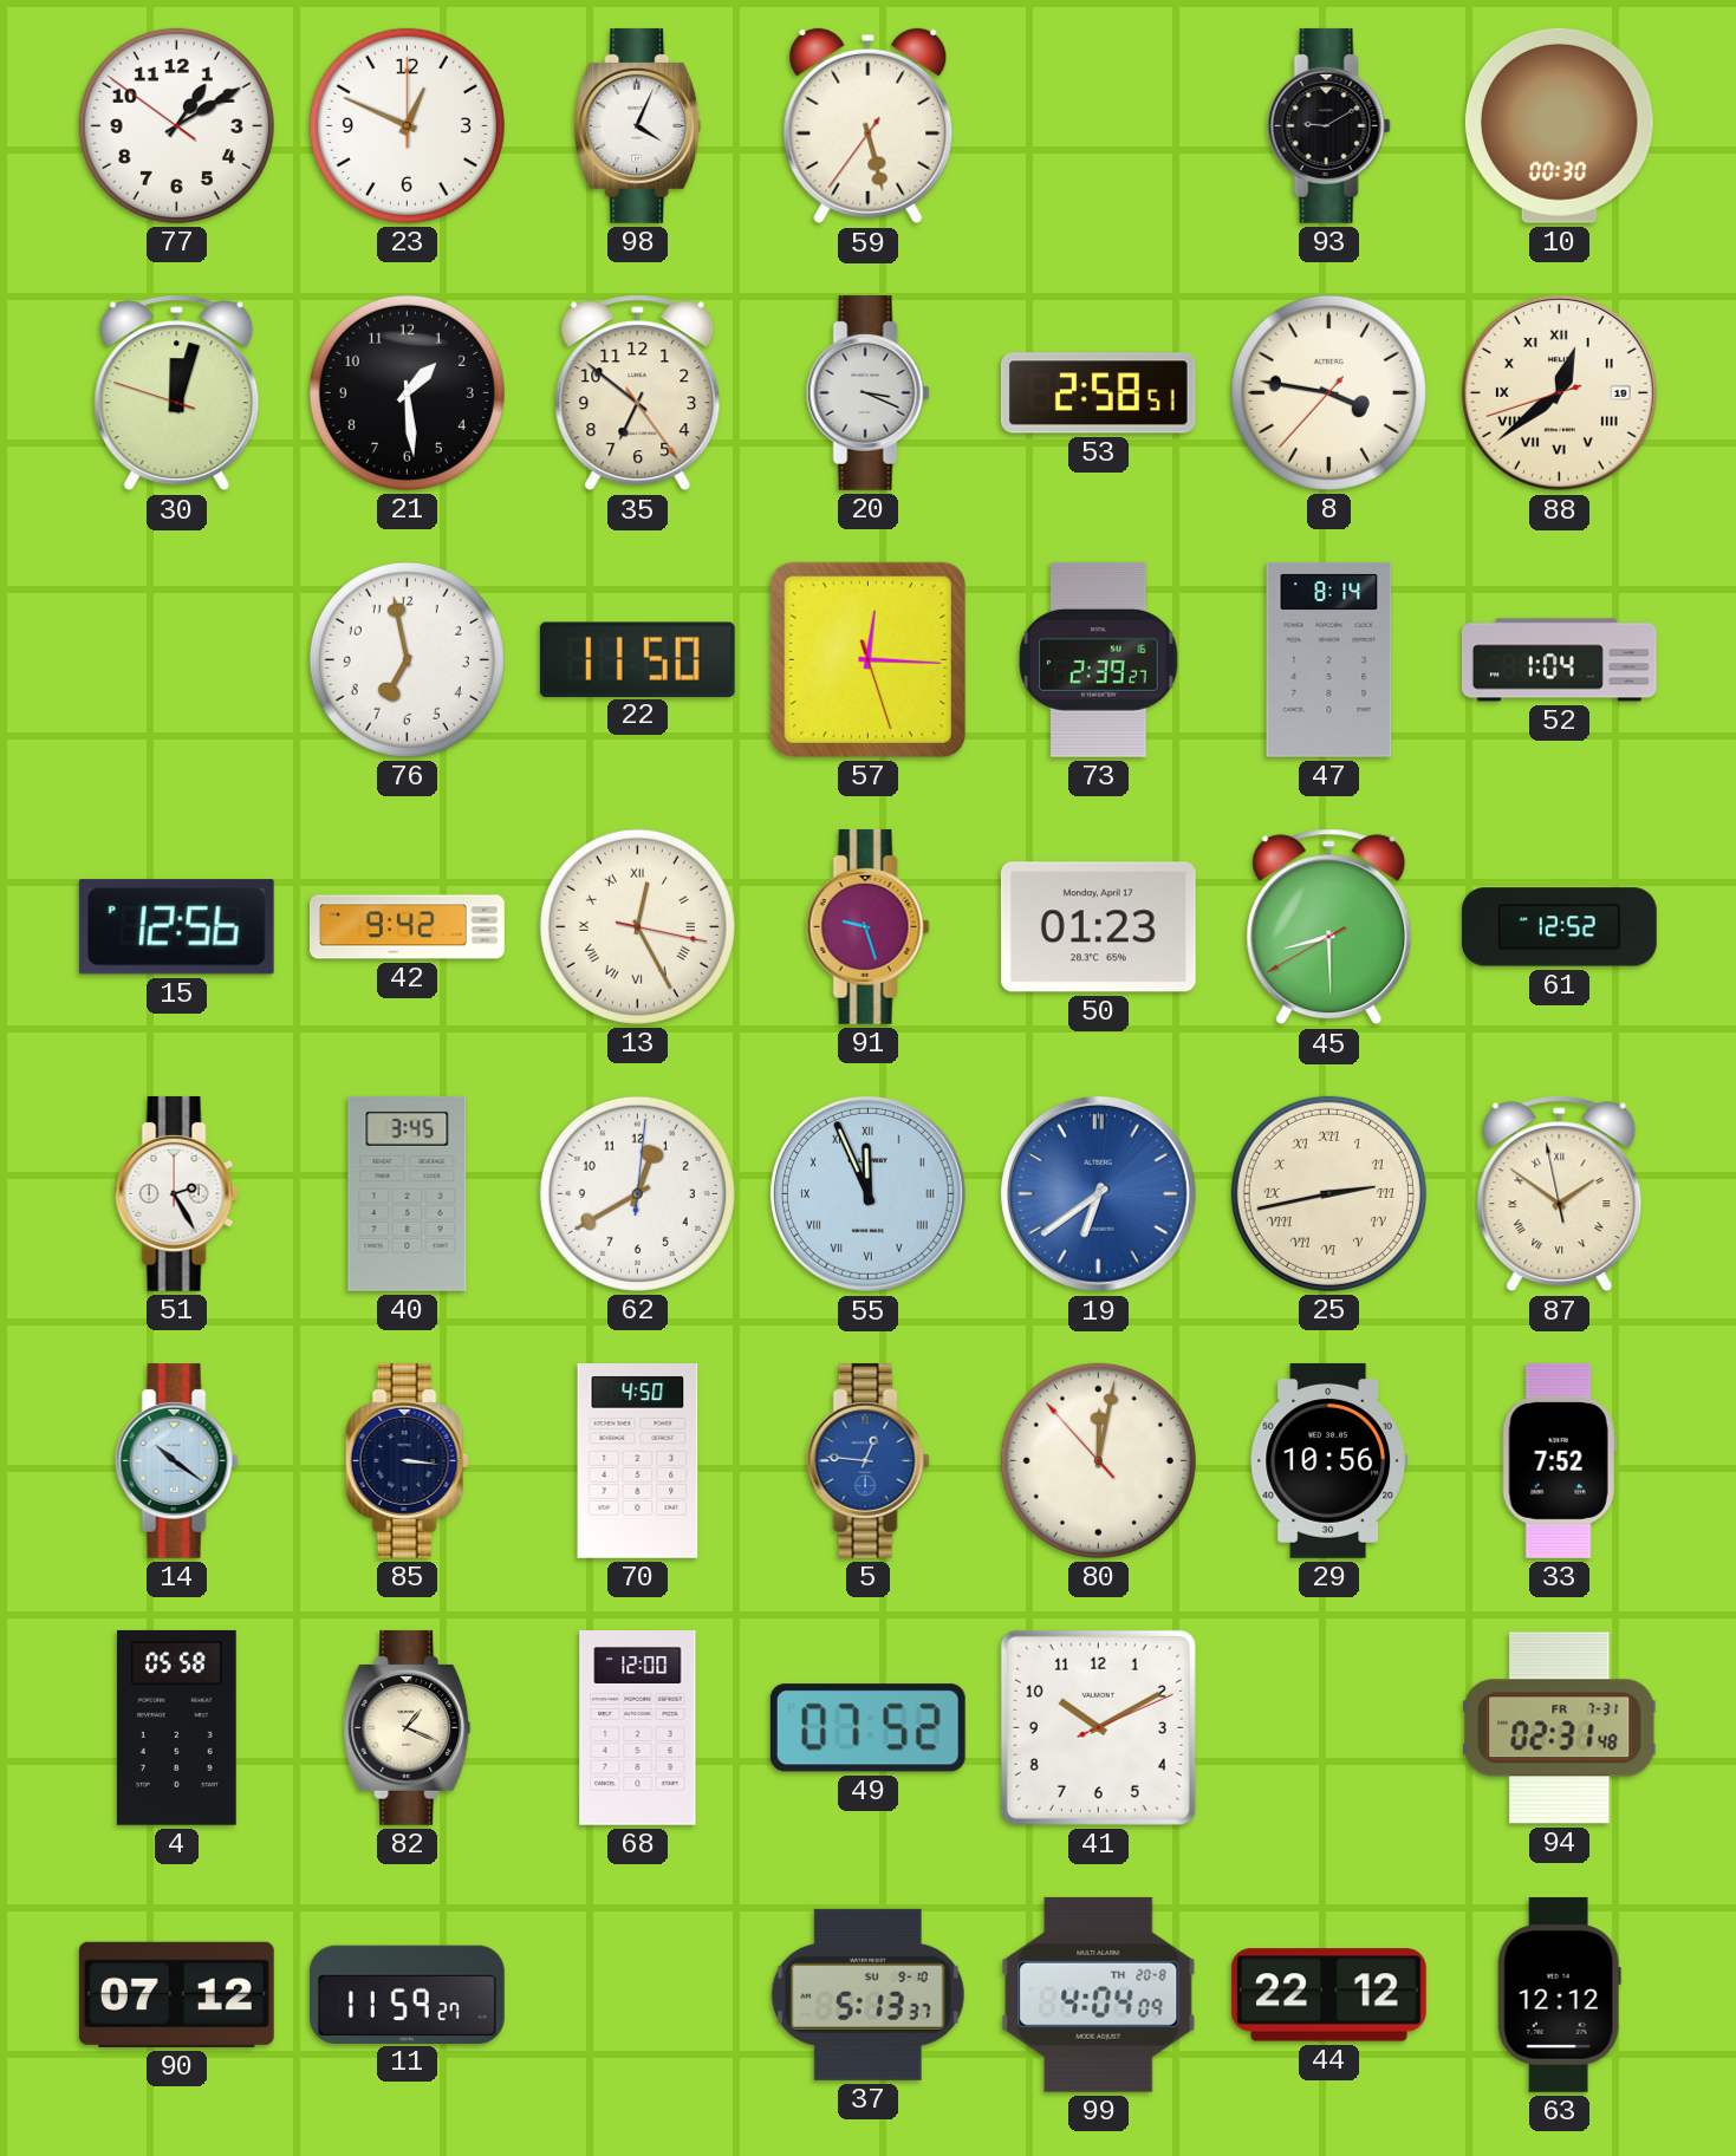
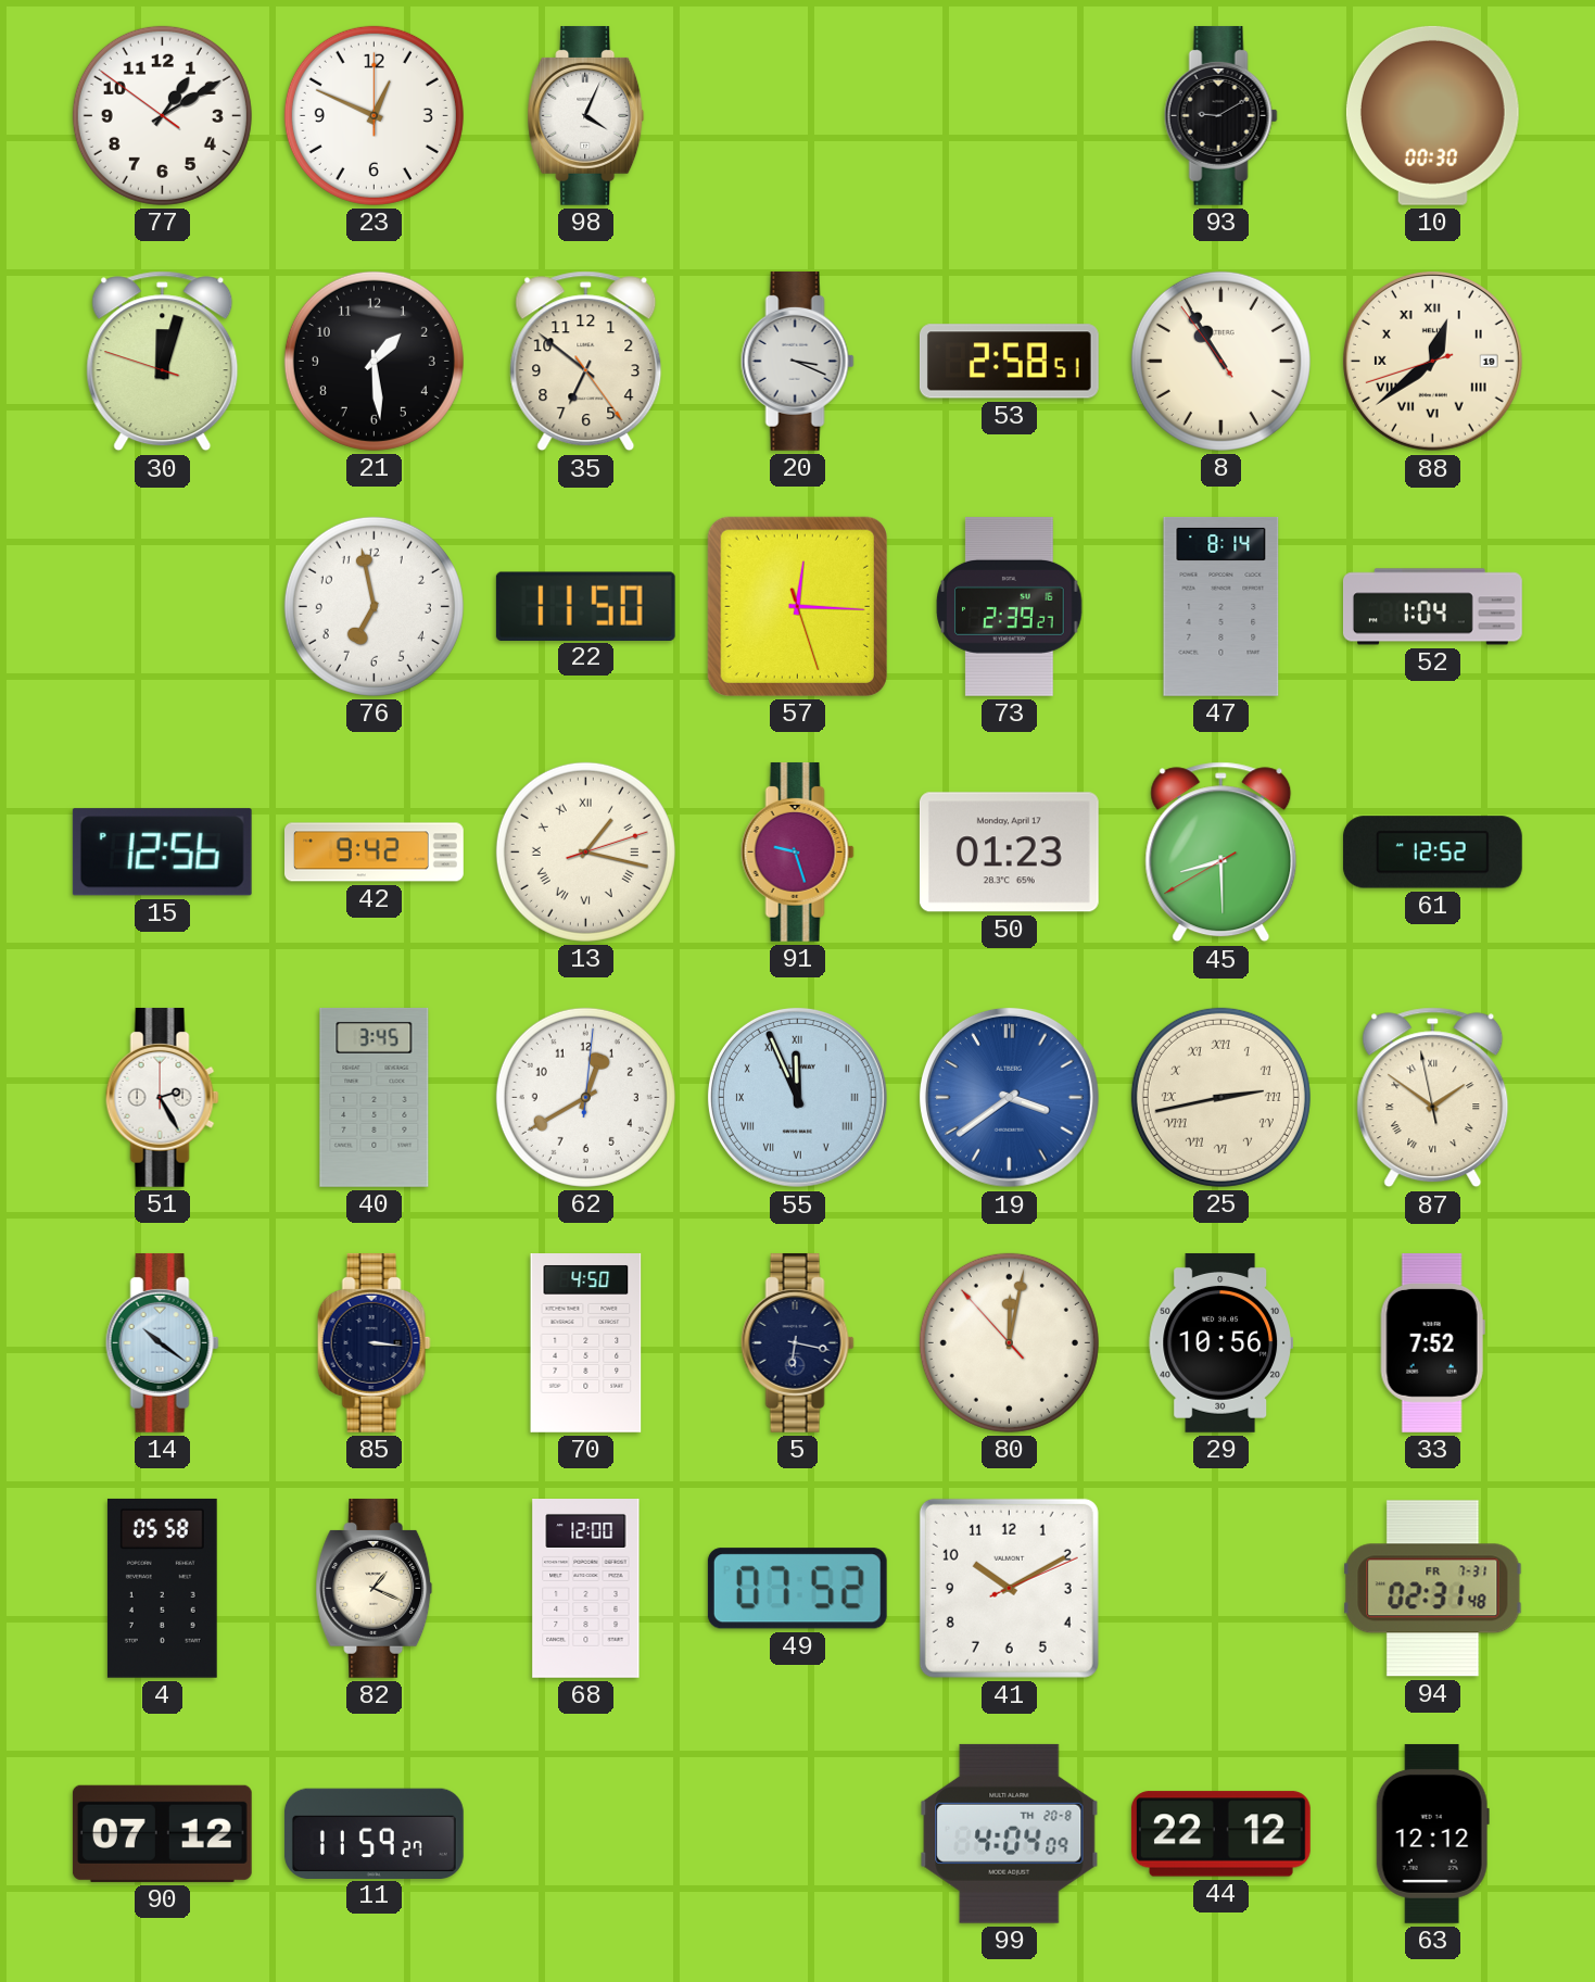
59: 5:27 -> none
8: 3:46 -> 10:54
13: 12:25 -> 1:17
19: 6:39 -> 3:39
5: 12:46 -> 6:17
5 dial: blue -> navy
37: 5:13 -> none
